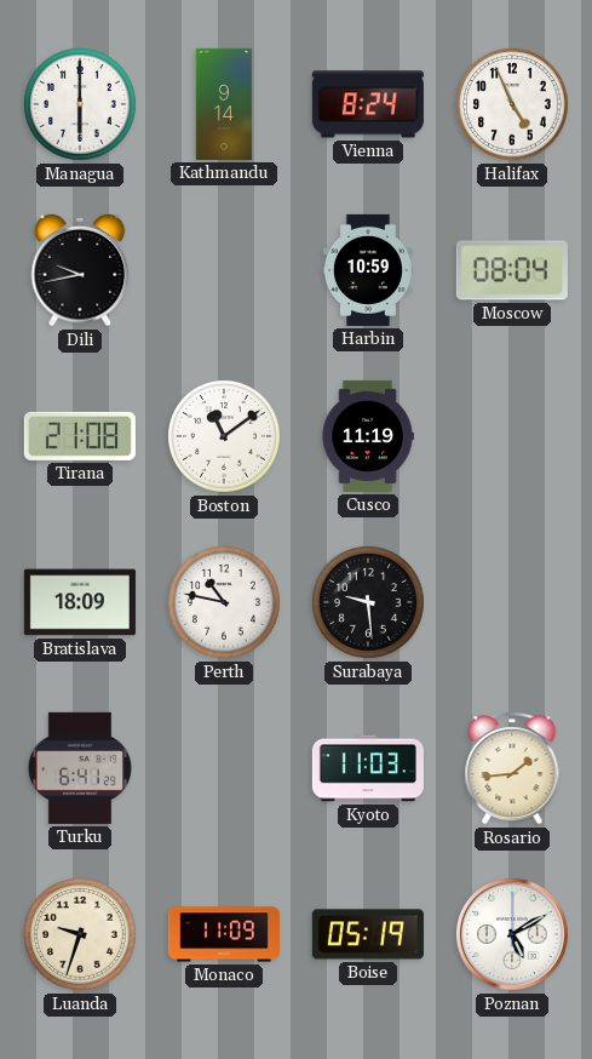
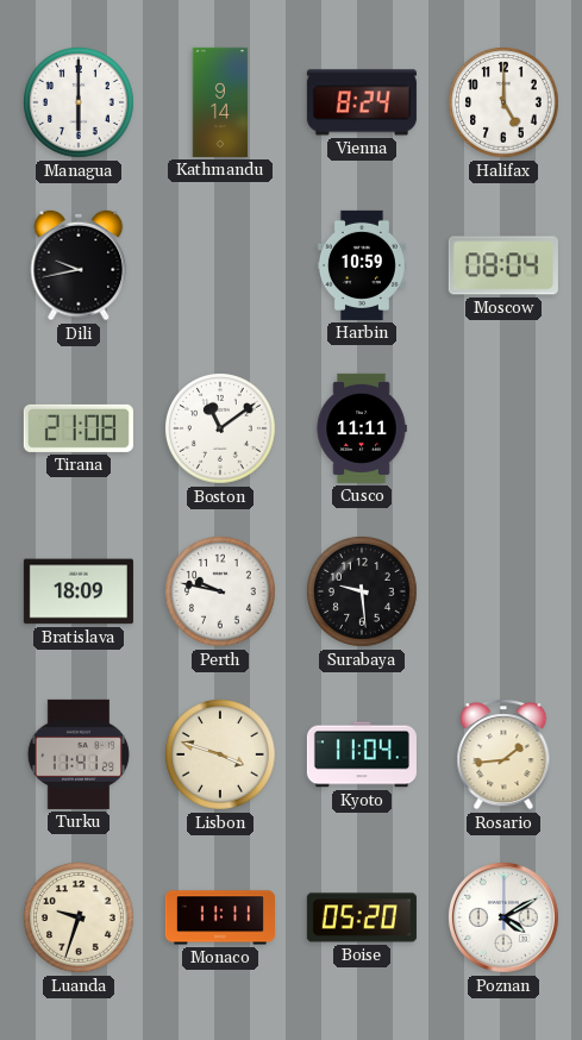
Halifax: 4:56 -> 5:00
Cusco: 11:19 -> 11:11
Perth: 10:47 -> 9:47
Turku: 6:41 -> 11:41
Lisbon: none -> 3:48
Kyoto: 11:03 -> 11:04
Monaco: 11:09 -> 11:11
Boise: 05:19 -> 05:20
Poznan: 5:10 -> 4:10
